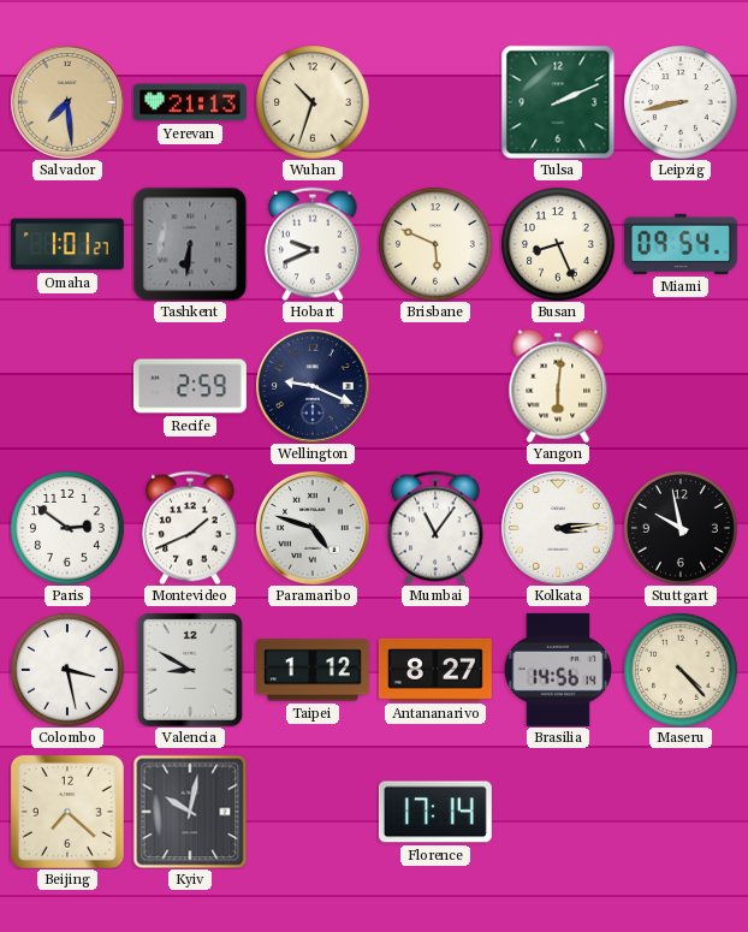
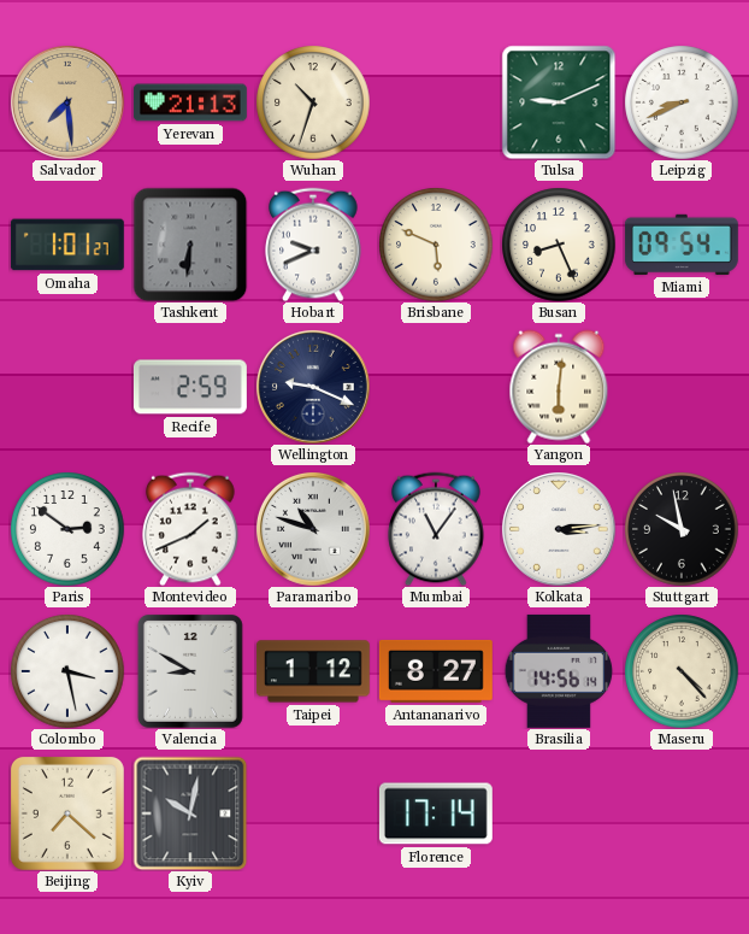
Tulsa: 2:11 -> 9:11
Leipzig: 8:43 -> 8:41
Paramaribo: 4:48 -> 10:48
